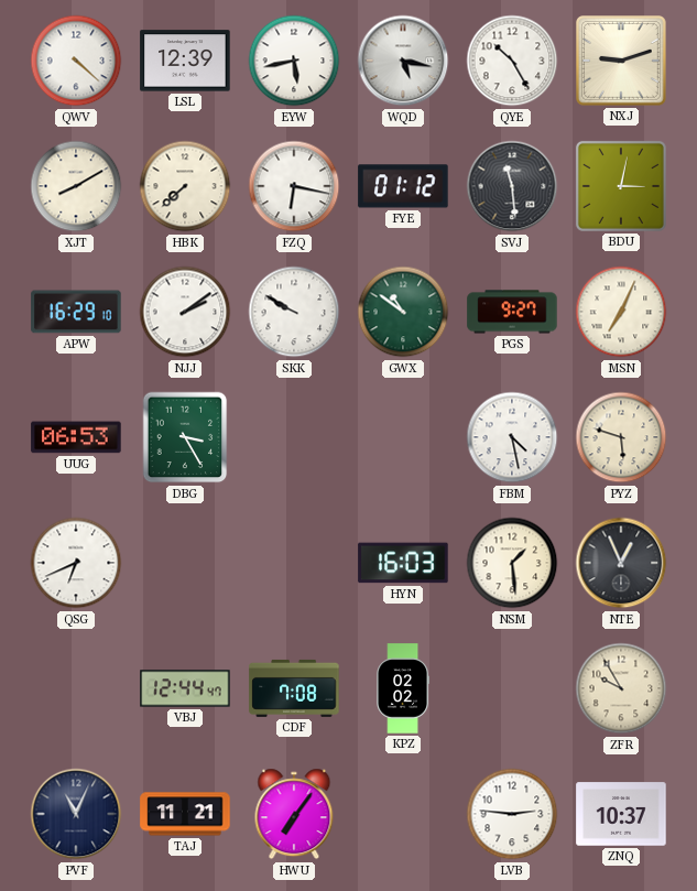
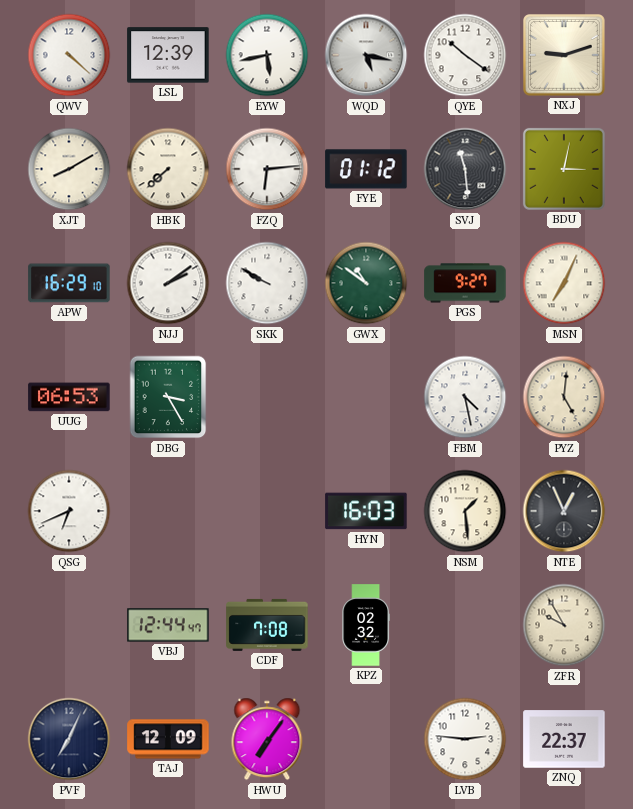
QYE: 10:25 -> 10:21
FZQ: 6:17 -> 6:14
PYZ: 5:48 -> 5:01
KPZ: 02:02 -> 02:32
PVF: 11:04 -> 7:04
TAJ: 11:21 -> 12:09
ZNQ: 10:37 -> 22:37
